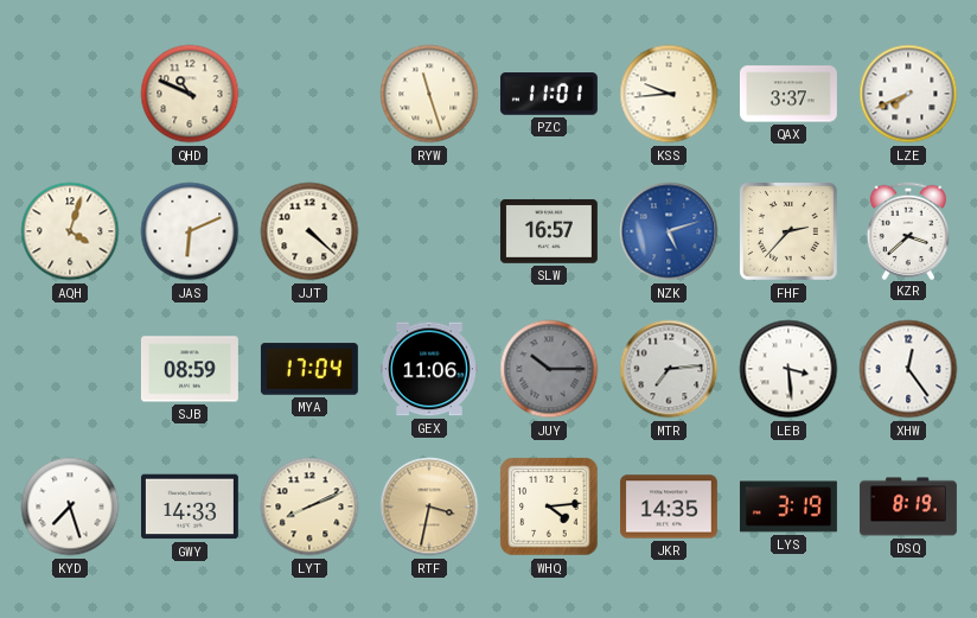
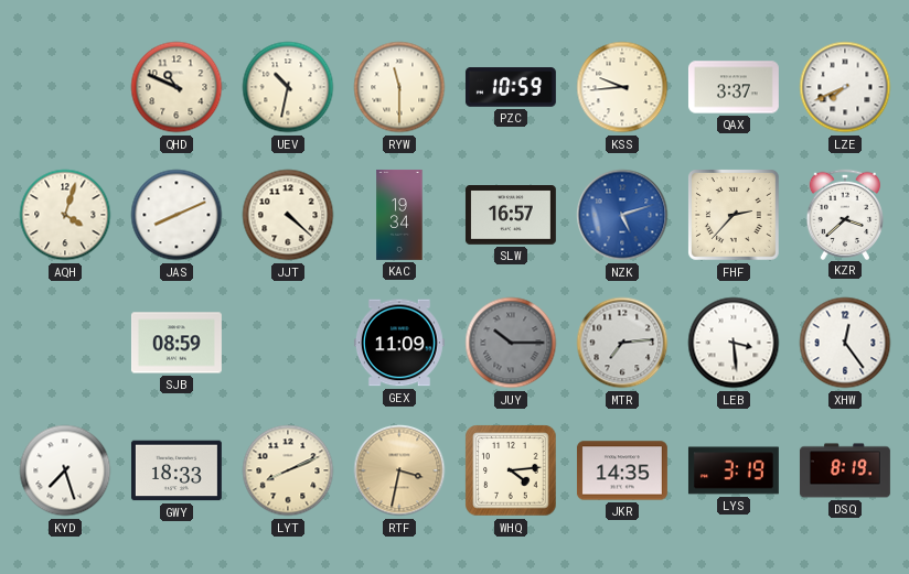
UEV: none -> 10:32
RYW: 11:27 -> 11:30
PZC: 11:01 -> 10:59
JAS: 6:11 -> 8:11
KAC: none -> 19:34
MYA: 17:04 -> none
GEX: 11:06 -> 11:09
GWY: 14:33 -> 18:33
